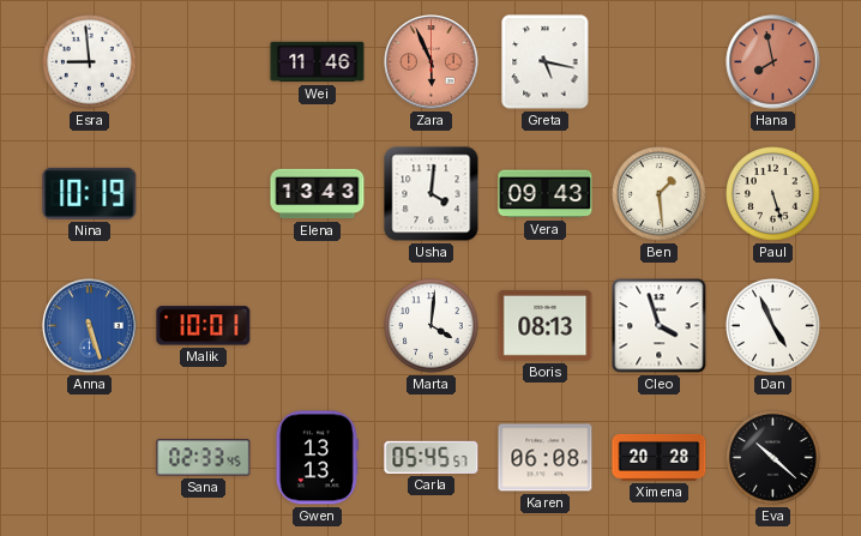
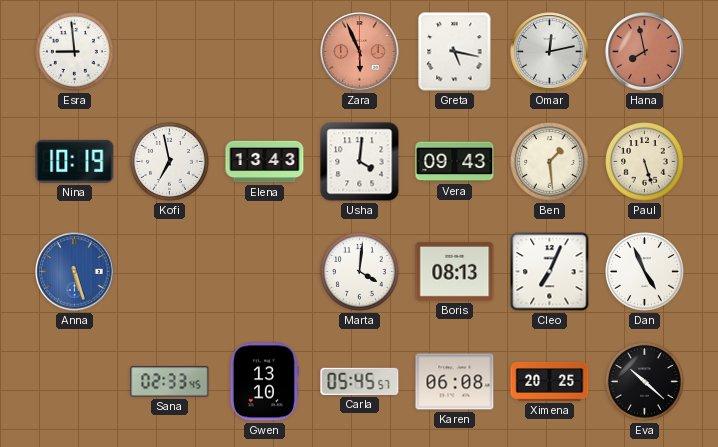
Wei: 11:46 -> none
Omar: none -> 12:13
Kofi: none -> 6:58
Malik: 10:01 -> none
Cleo: 3:57 -> 7:04
Gwen: 13:13 -> 13:10
Ximena: 20:28 -> 20:25
